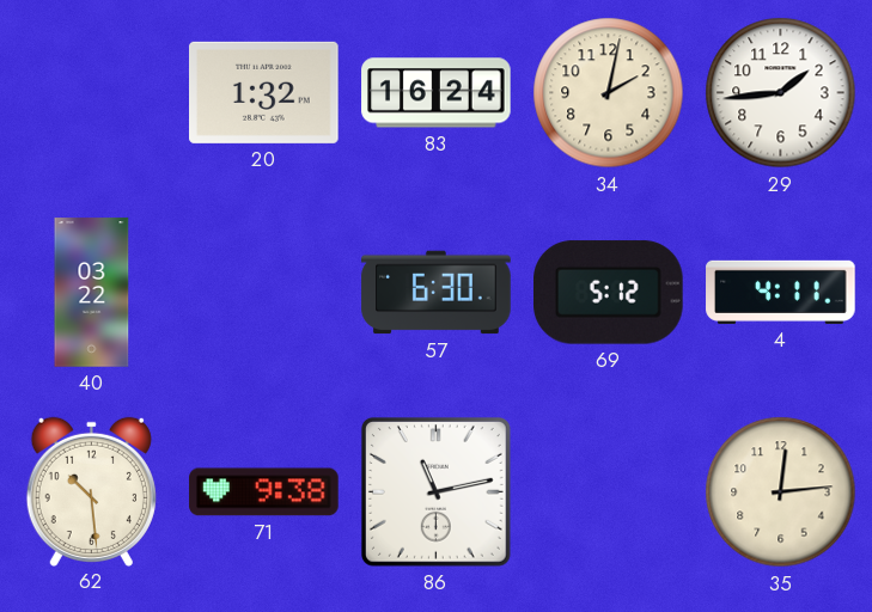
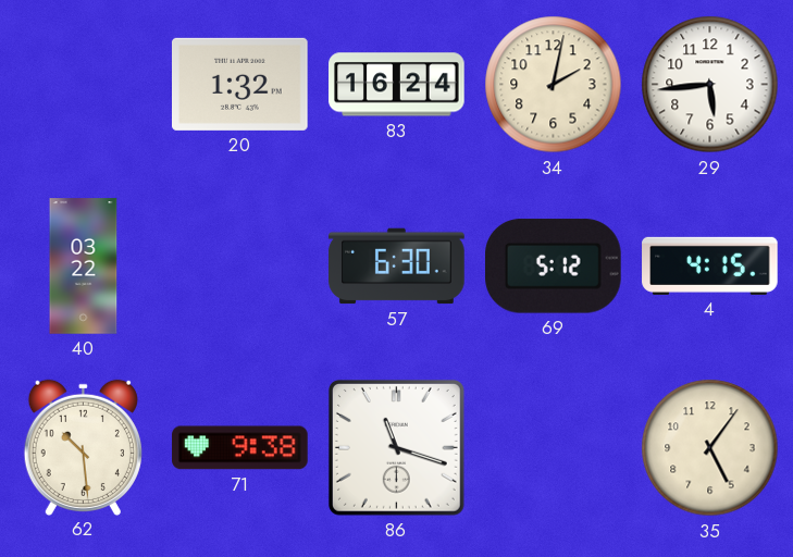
29: 1:44 -> 5:44
4: 4:11 -> 4:15
86: 11:13 -> 11:18
35: 12:14 -> 5:06
